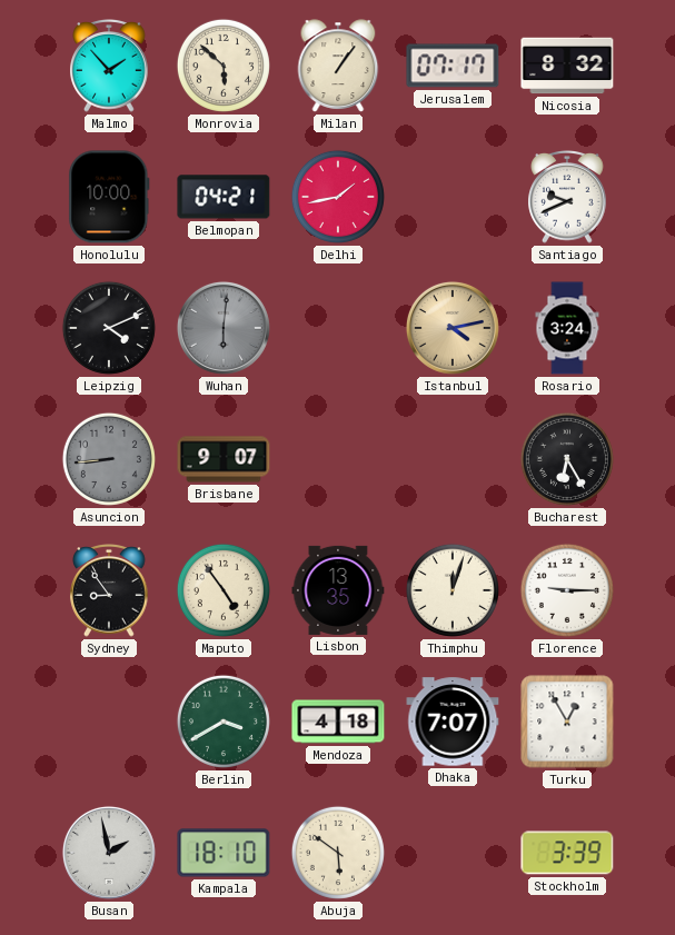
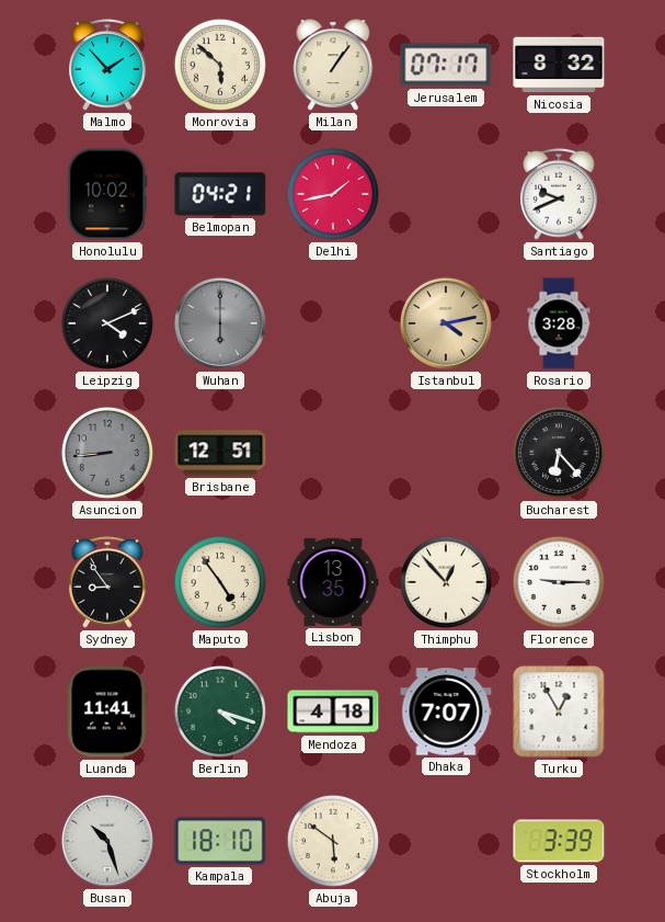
Honolulu: 10:00 -> 10:02
Wuhan: 6:01 -> 6:00
Rosario: 3:24 -> 3:28
Brisbane: 9:07 -> 12:51
Bucharest: 6:25 -> 6:23
Thimphu: 12:03 -> 12:53
Luanda: none -> 11:41
Berlin: 3:40 -> 4:18
Busan: 1:58 -> 10:27
